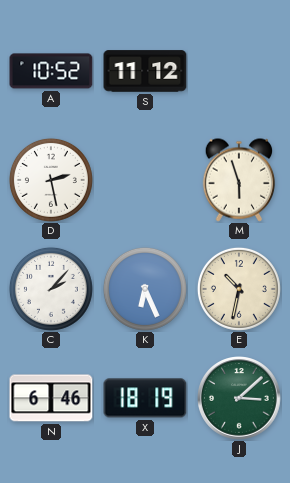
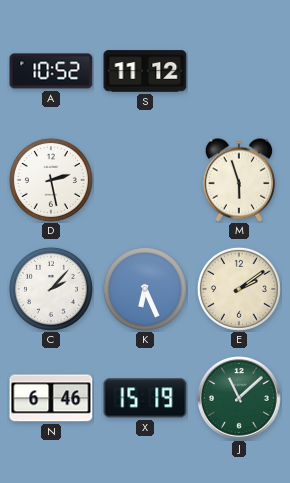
E: 10:32 -> 2:09
X: 18:19 -> 15:19
J: 3:08 -> 11:08
